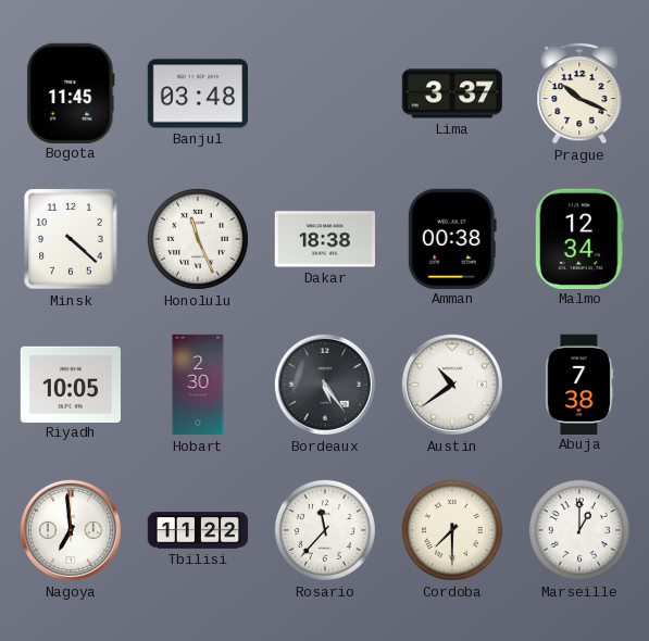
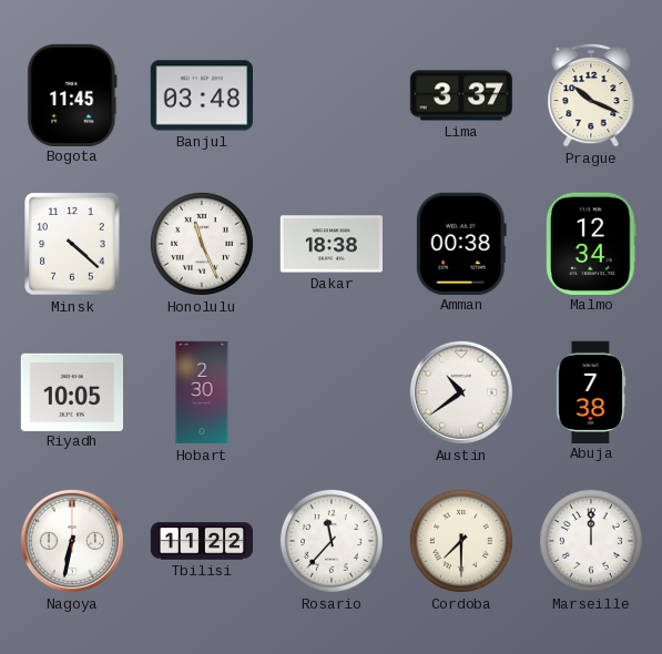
Bordeaux: 5:24 -> none
Nagoya: 6:59 -> 6:32
Marseille: 1:00 -> 12:00
